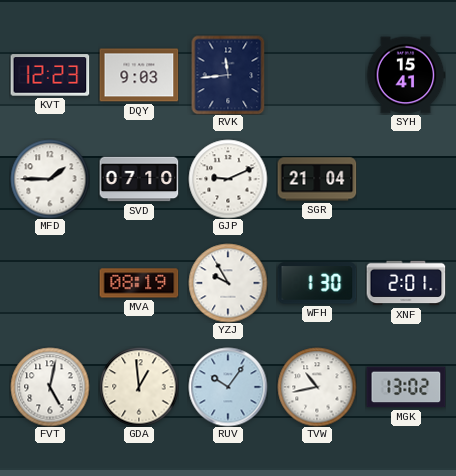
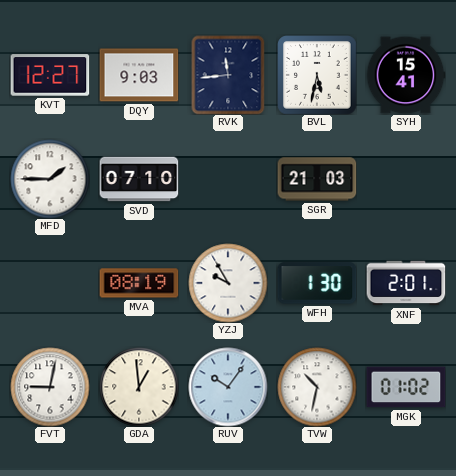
KVT: 12:23 -> 12:27
BVL: none -> 5:32
GJP: 9:11 -> none
SGR: 21:04 -> 21:03
FVT: 5:02 -> 9:02
TVW: 10:43 -> 10:32
MGK: 13:02 -> 01:02
